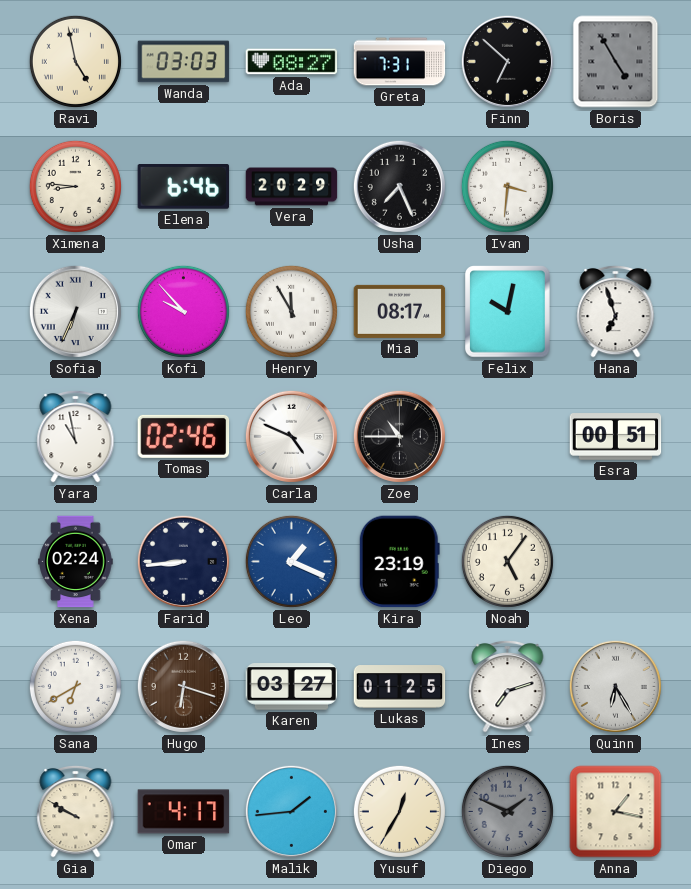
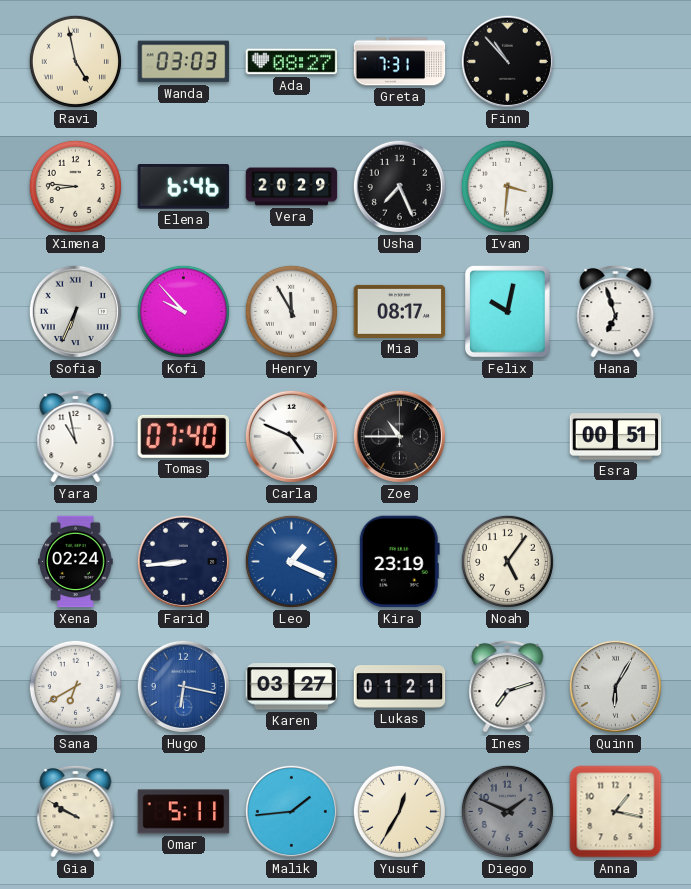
Finn: 6:52 -> 10:53
Boris: 4:55 -> none
Tomas: 02:46 -> 07:40
Hugo: 6:18 -> 6:17
Hugo dial: brown -> blue
Lukas: 01:25 -> 01:21
Quinn: 6:25 -> 6:05
Omar: 4:17 -> 5:11
